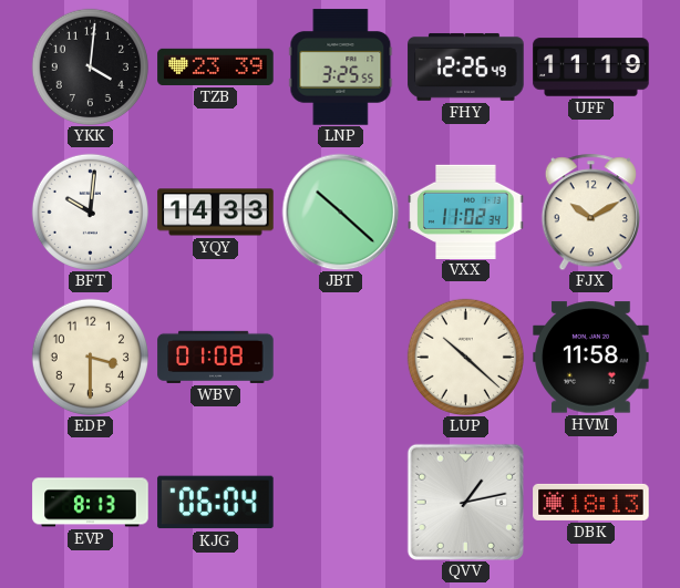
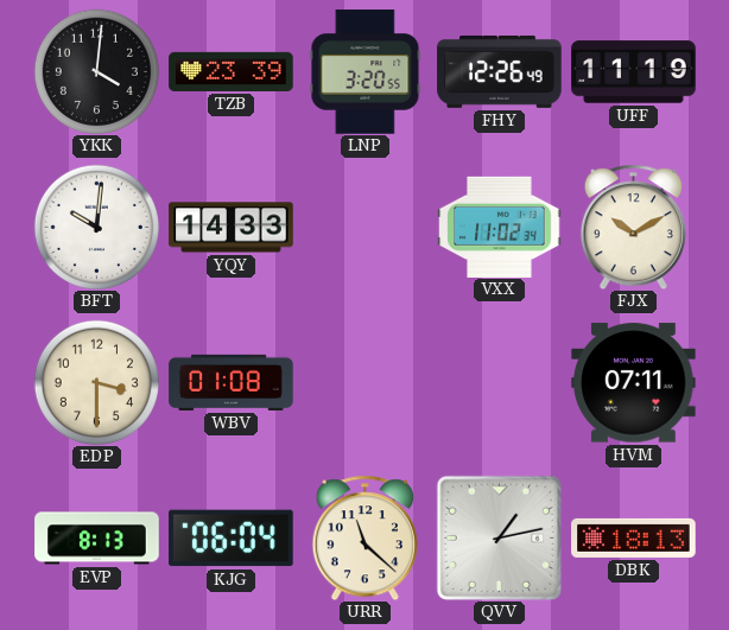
LNP: 3:25 -> 3:20
JBT: 10:22 -> none
LUP: 10:22 -> none
HVM: 11:58 -> 07:11
URR: none -> 11:22
